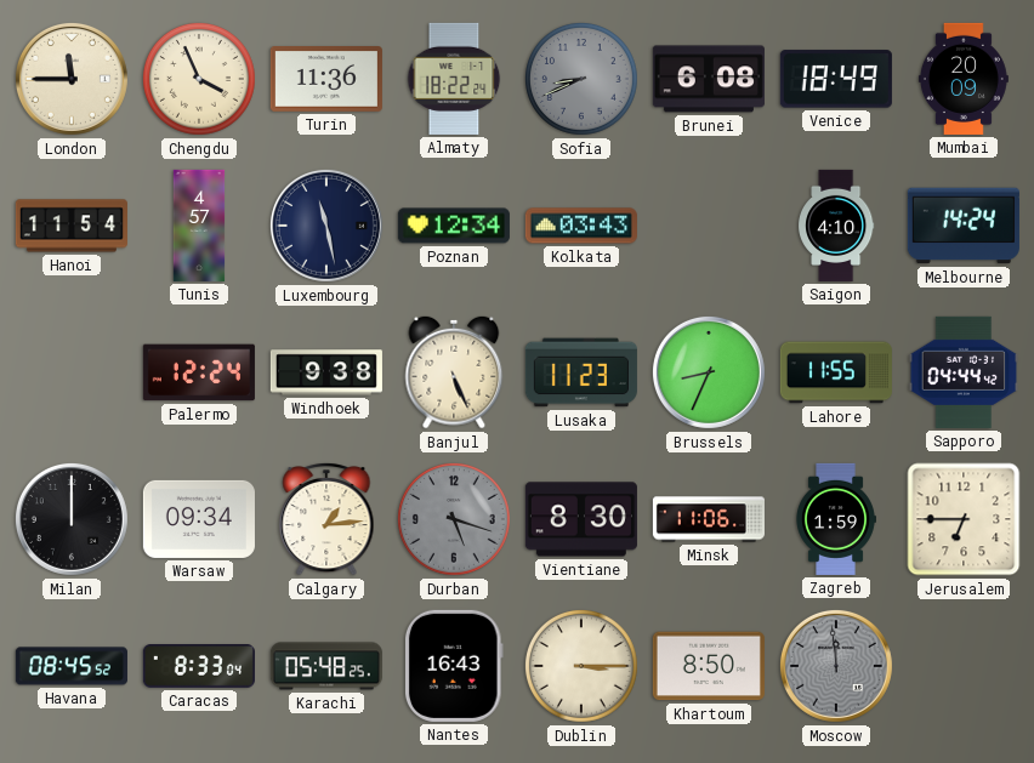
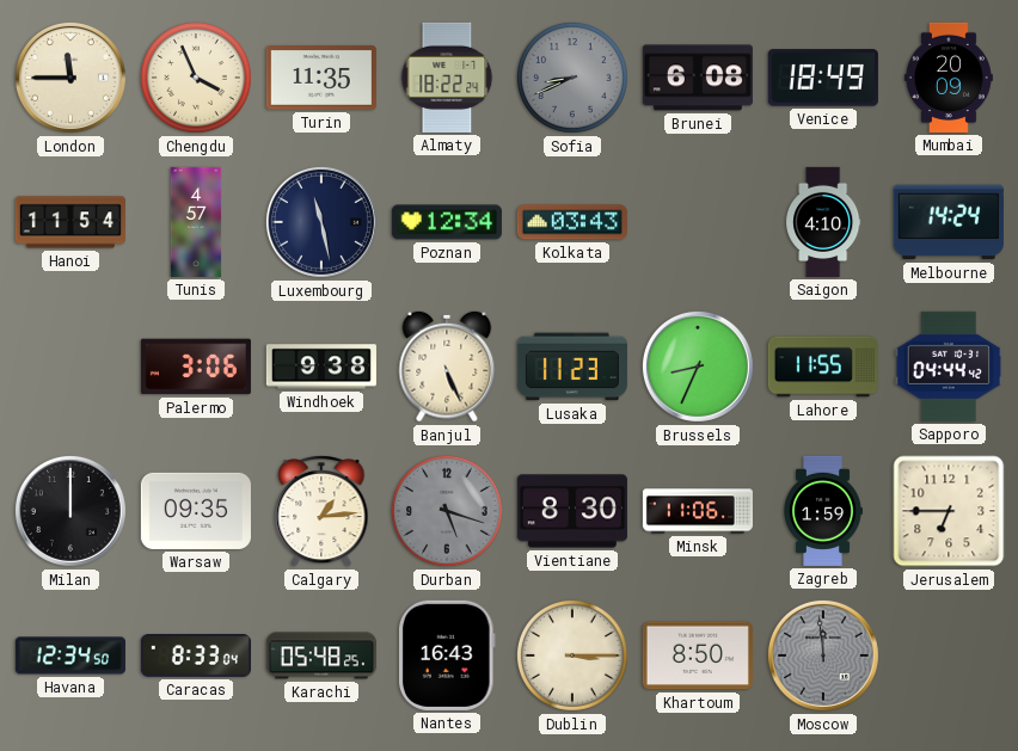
Turin: 11:36 -> 11:35
Palermo: 12:24 -> 3:06
Warsaw: 09:34 -> 09:35
Havana: 08:45 -> 12:34
